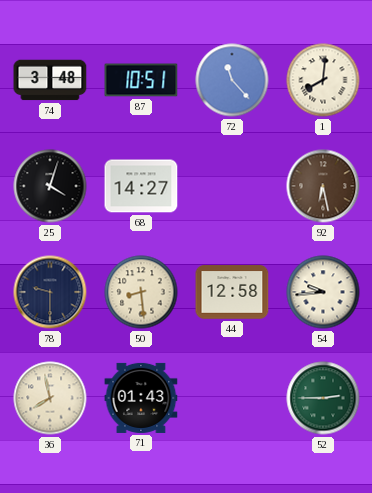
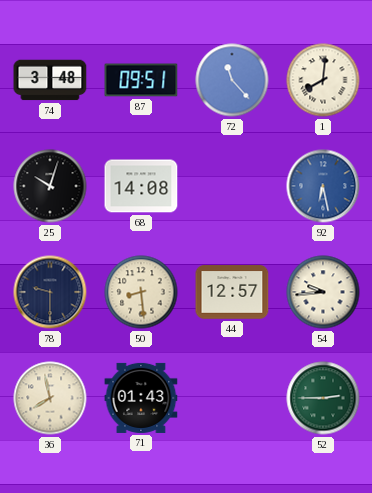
87: 10:51 -> 09:51
25: 4:03 -> 10:03
68: 14:27 -> 14:08
92 dial: brown -> blue
44: 12:58 -> 12:57
